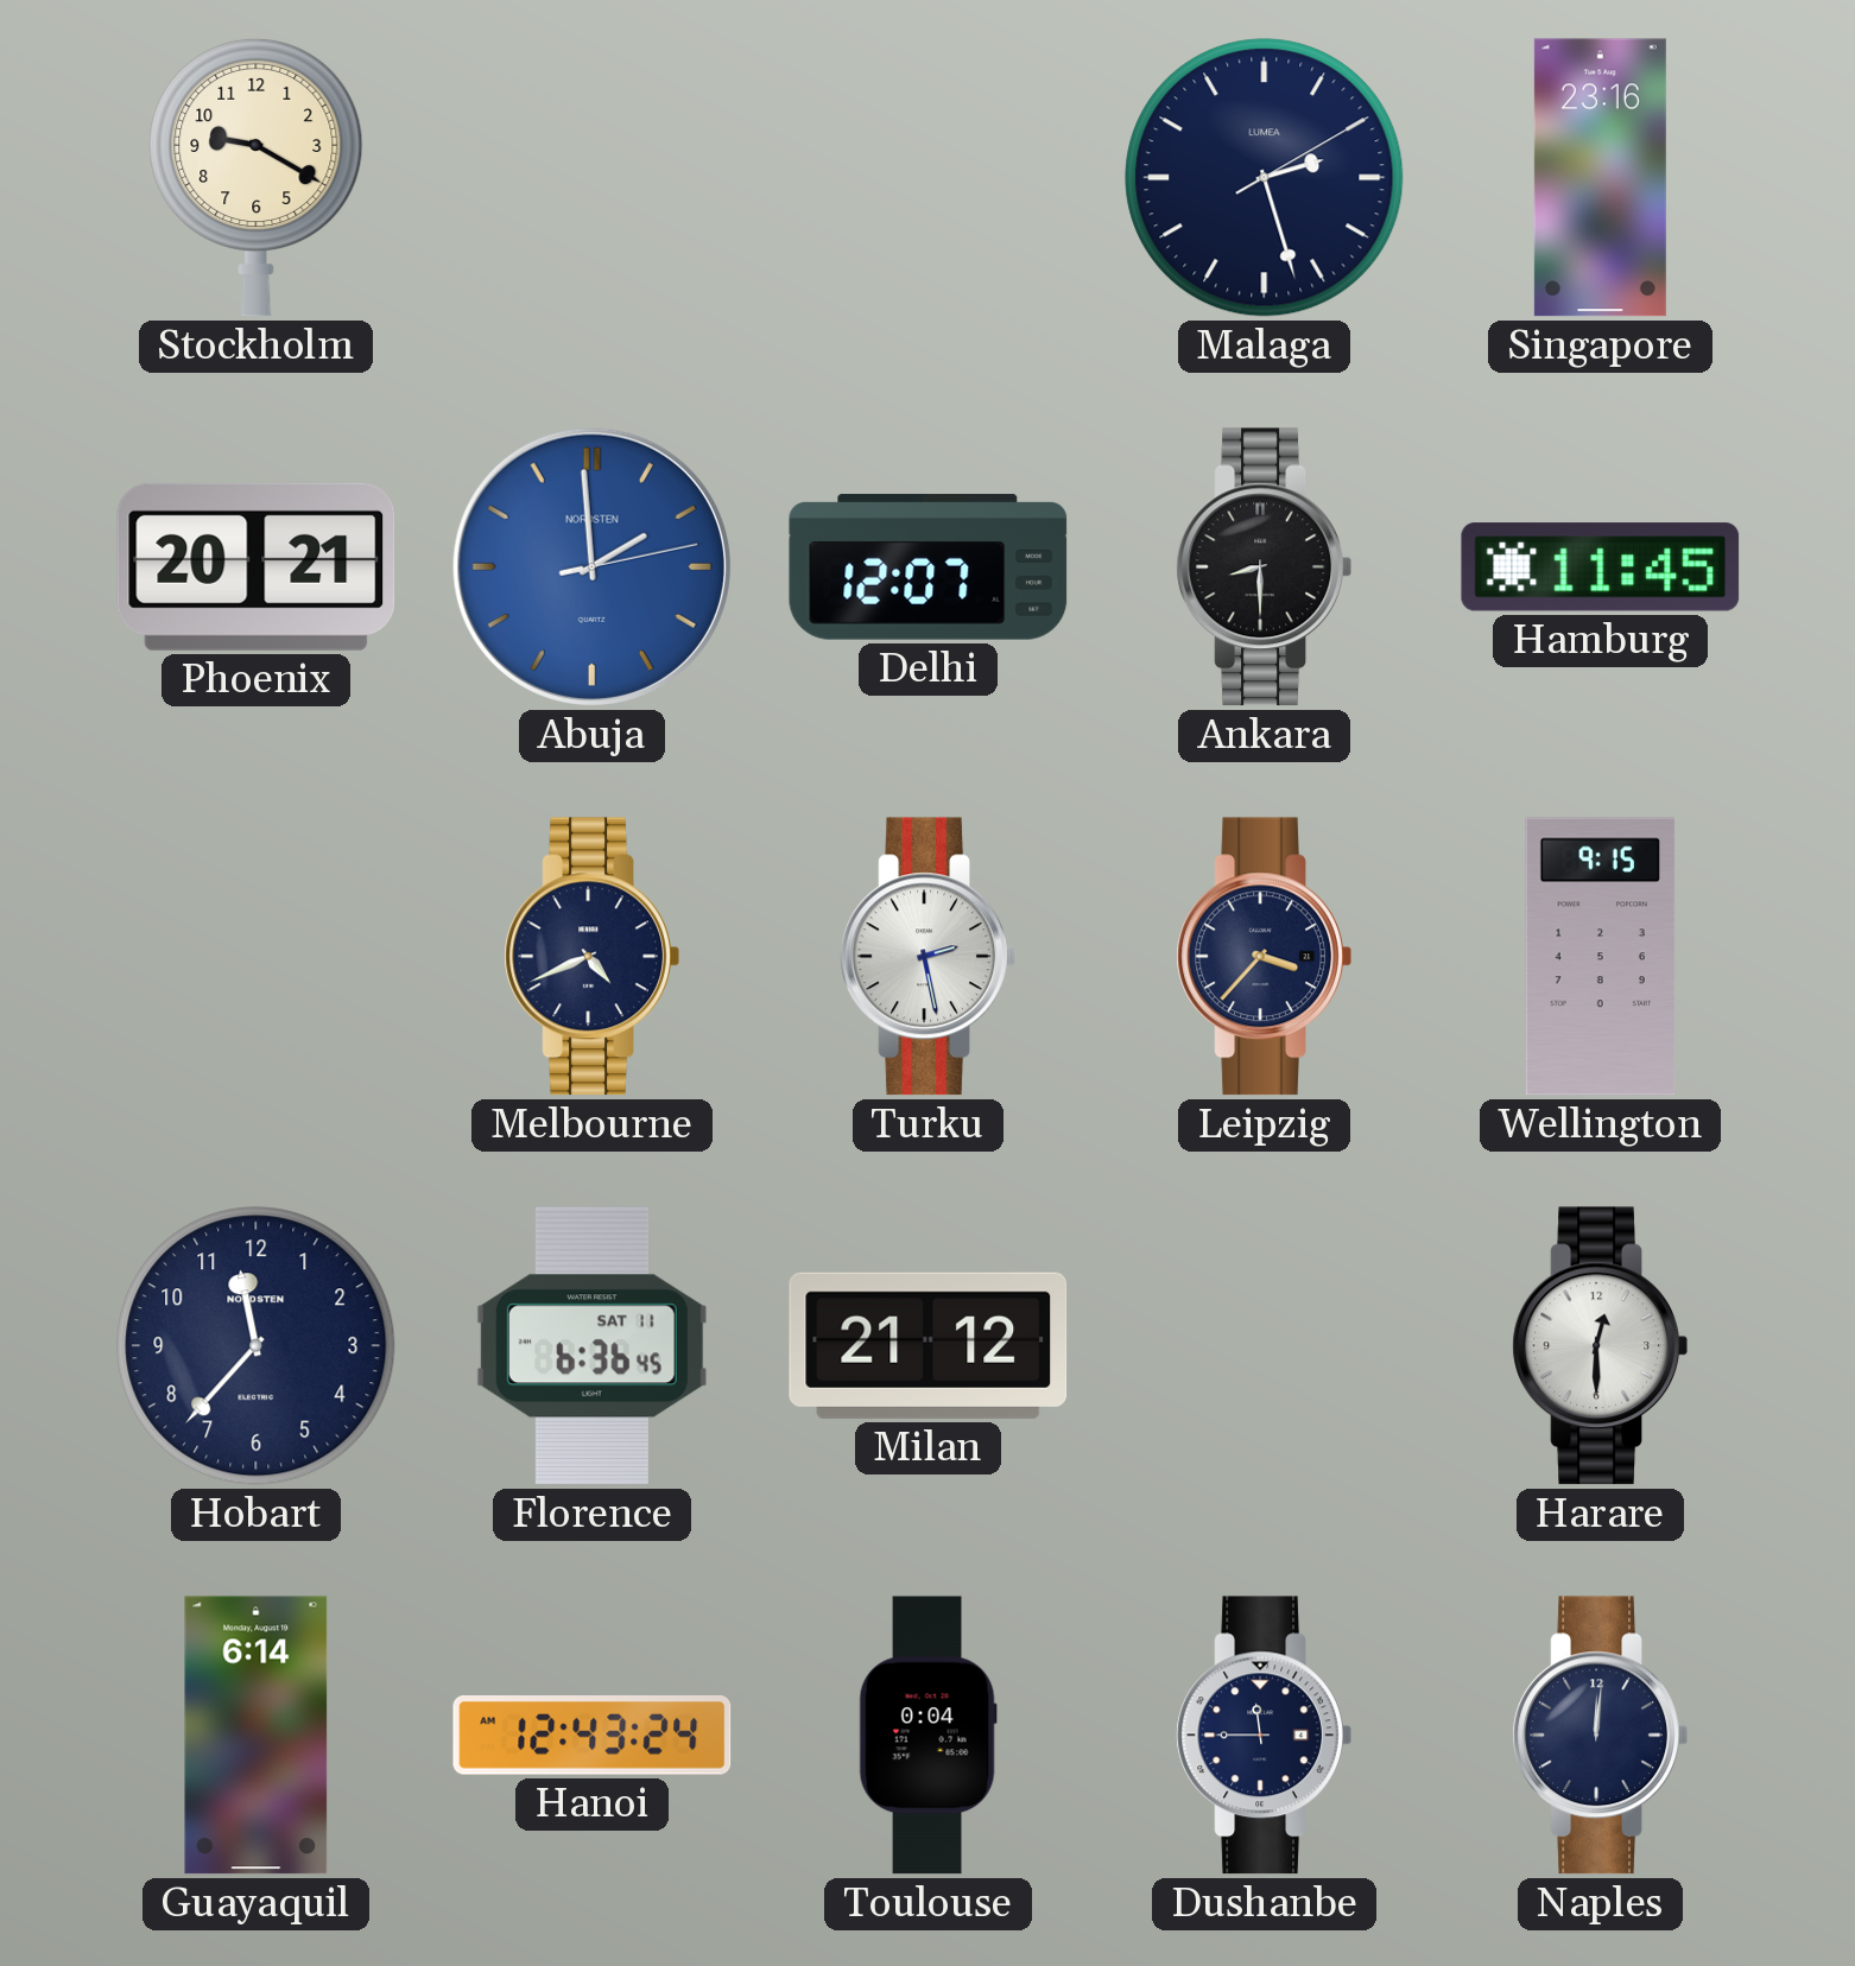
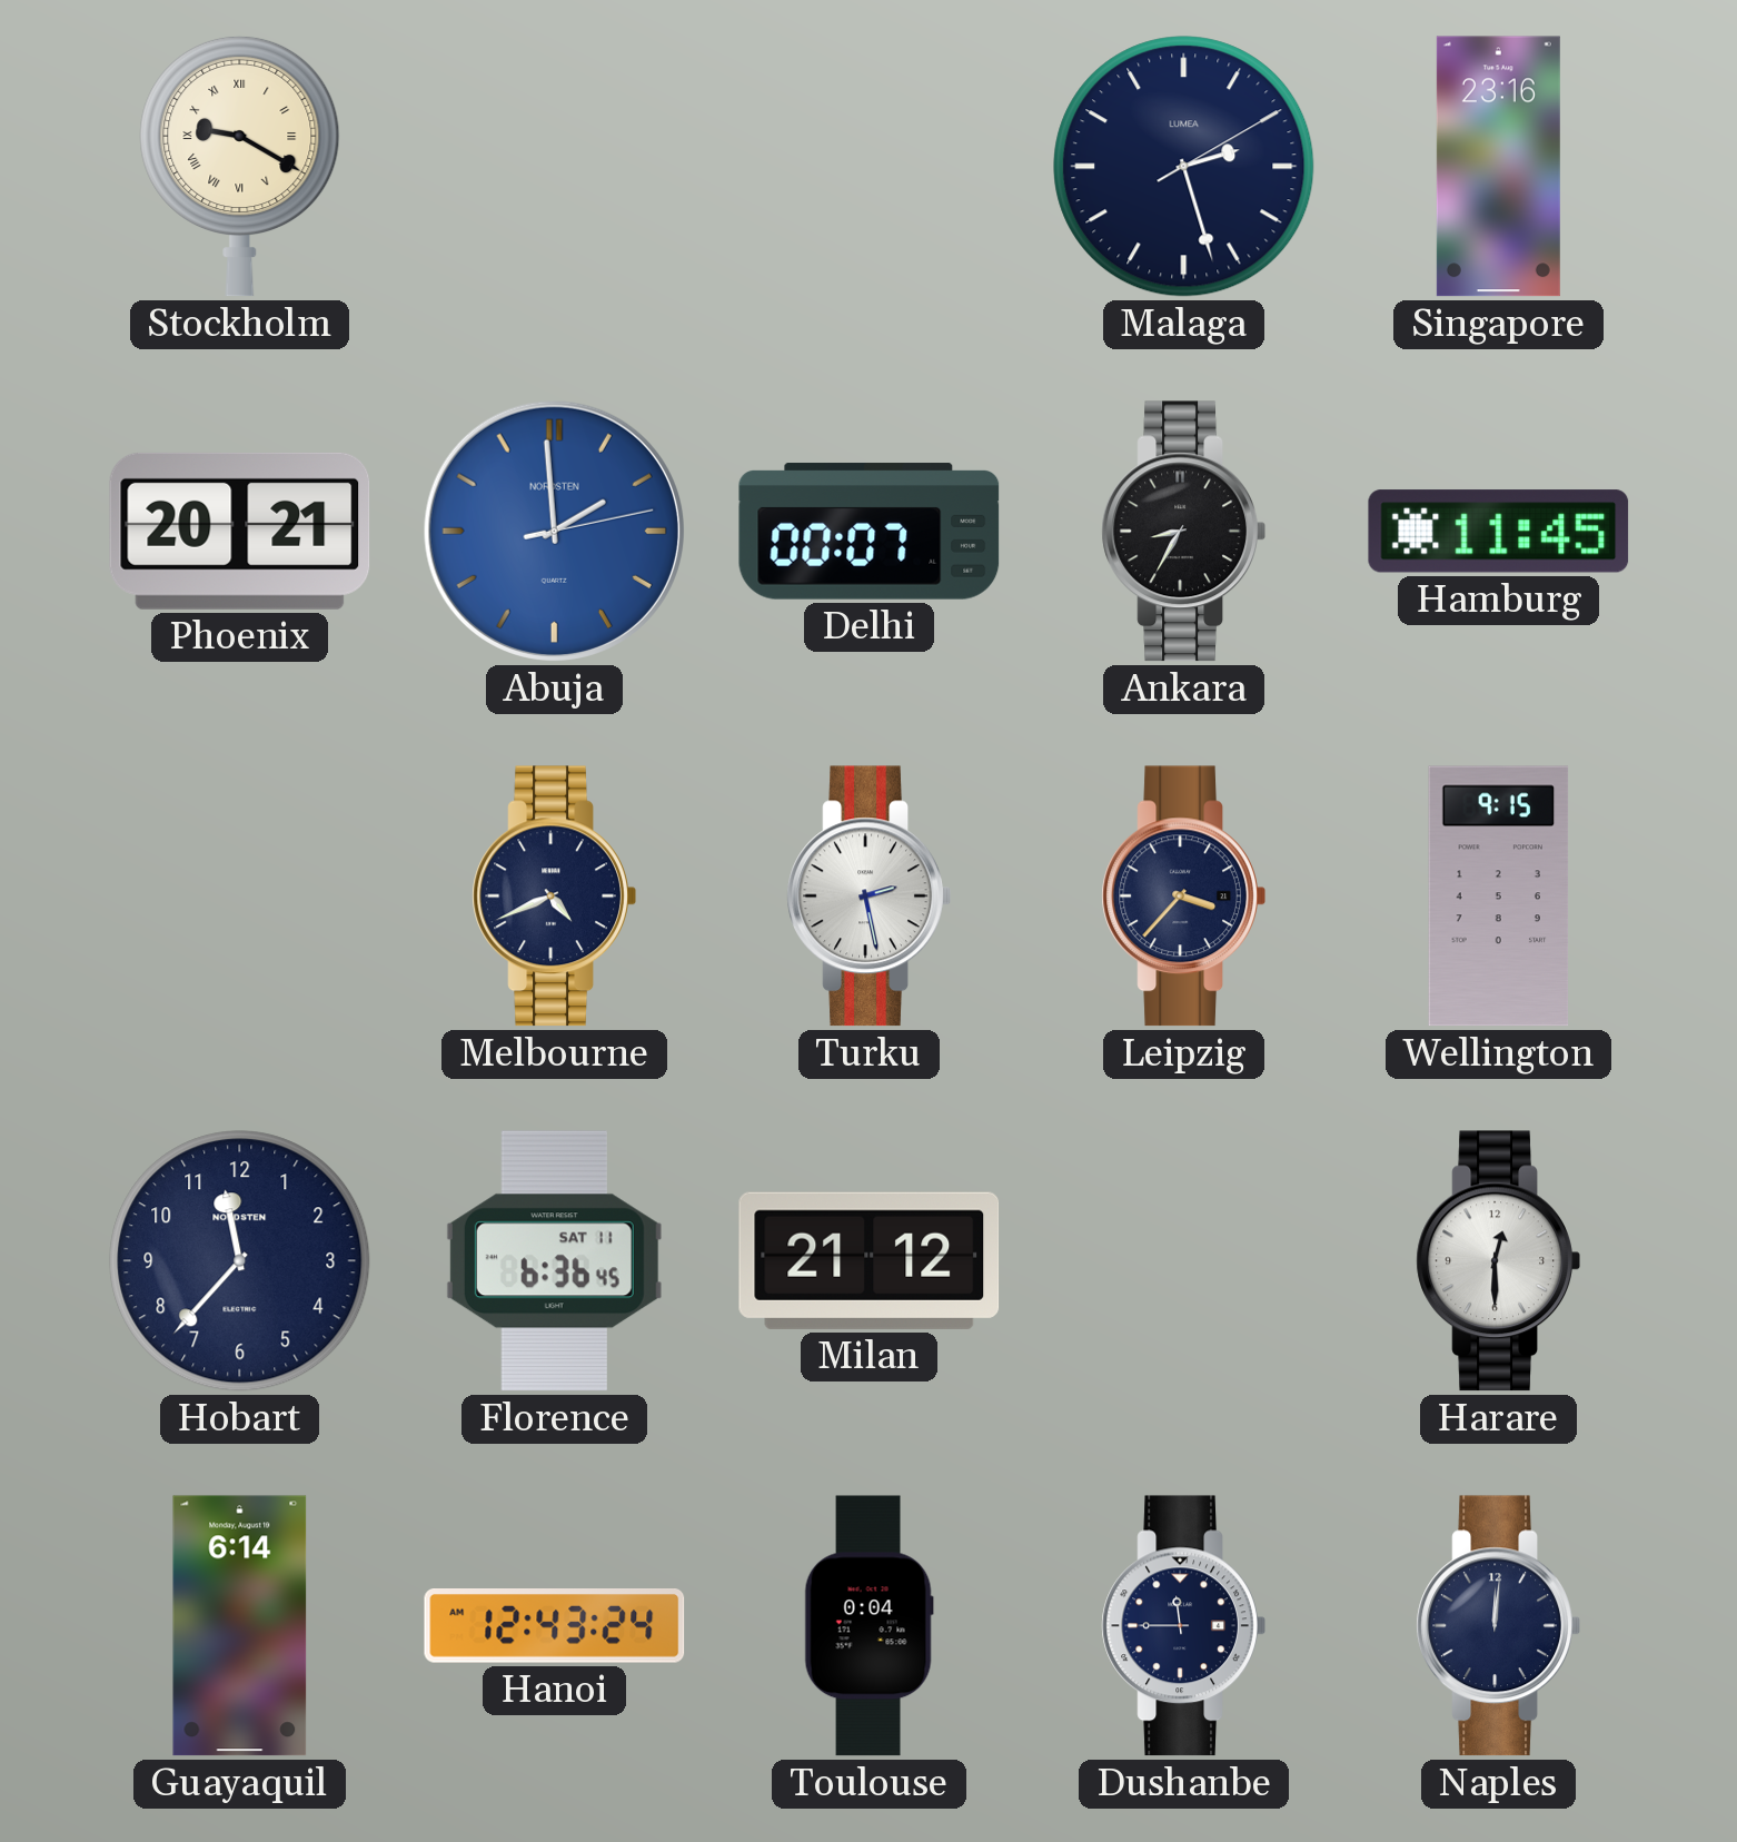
Stockholm numerals: Arabic -> Roman
Delhi: 12:07 -> 00:07
Ankara: 8:30 -> 8:35
